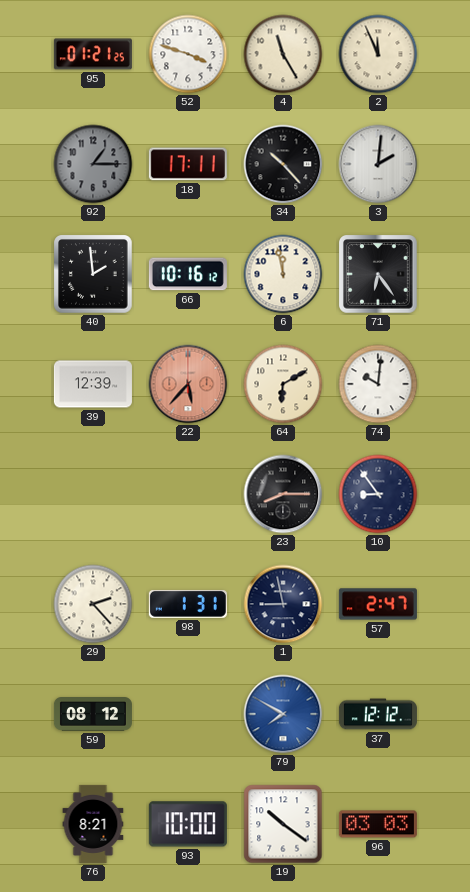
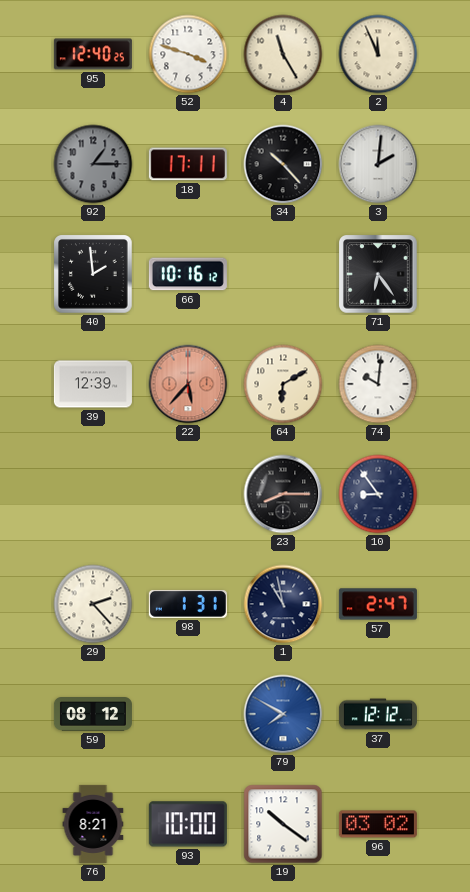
95: 01:21 -> 12:40
6: 11:58 -> none
1: 8:58 -> 10:58
96: 03:03 -> 03:02
